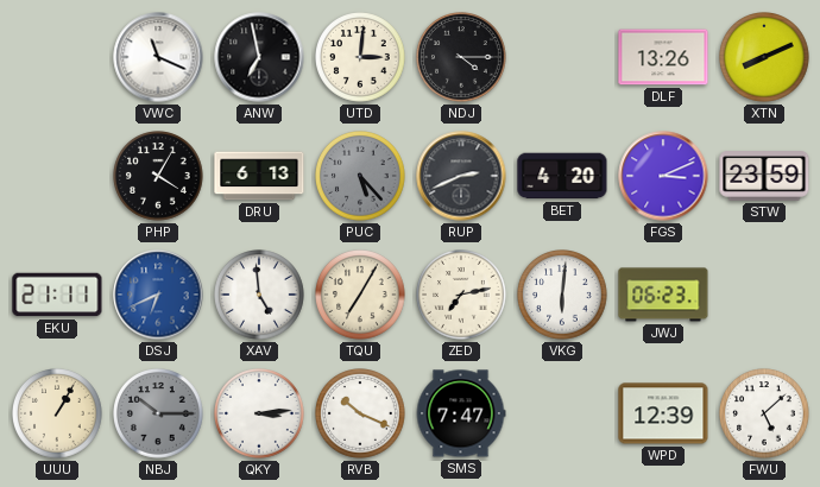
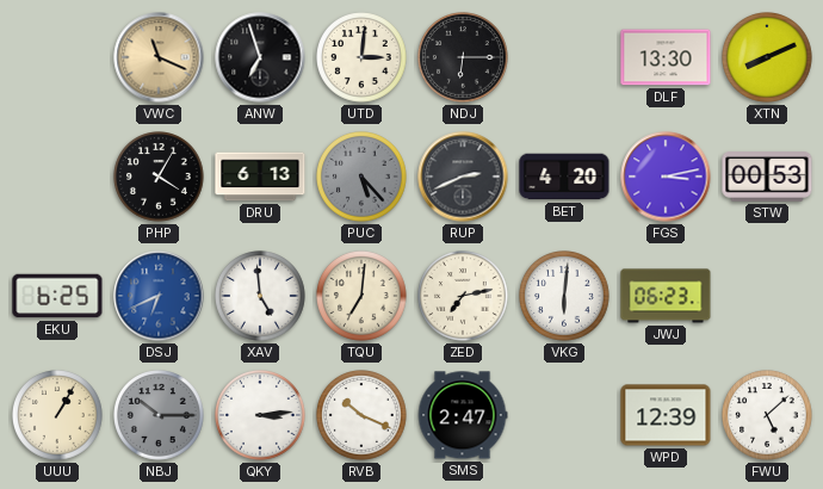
VWC dial: white -> champagne
ANW: 6:58 -> 6:57
NDJ: 4:15 -> 6:15
DLF: 13:26 -> 13:30
FGS: 3:11 -> 3:13
STW: 23:59 -> 00:53
EKU: 21:11 -> 6:25
TQU: 7:05 -> 7:01
SMS: 7:47 -> 2:47
